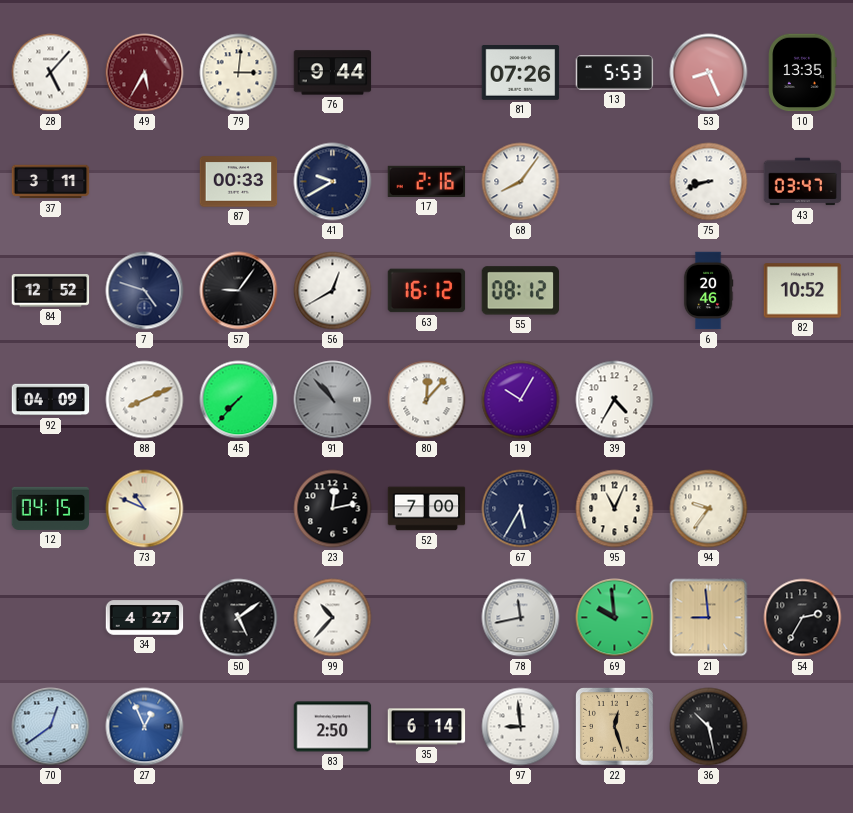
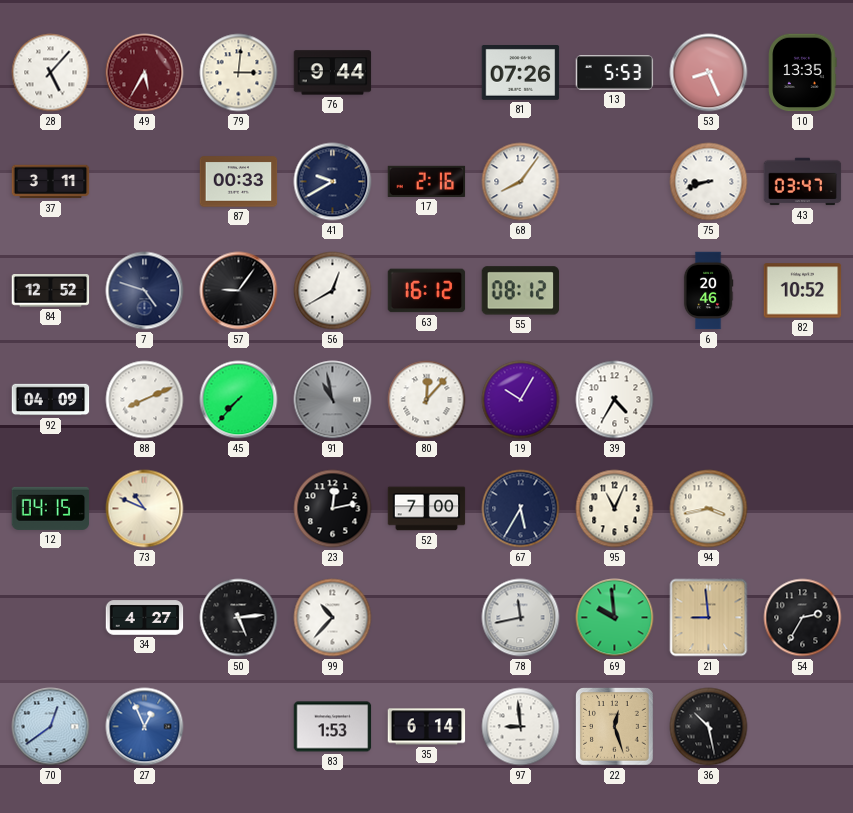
91: 10:53 -> 10:58
94: 9:36 -> 3:43
50: 5:09 -> 5:14
83: 2:50 -> 1:53
